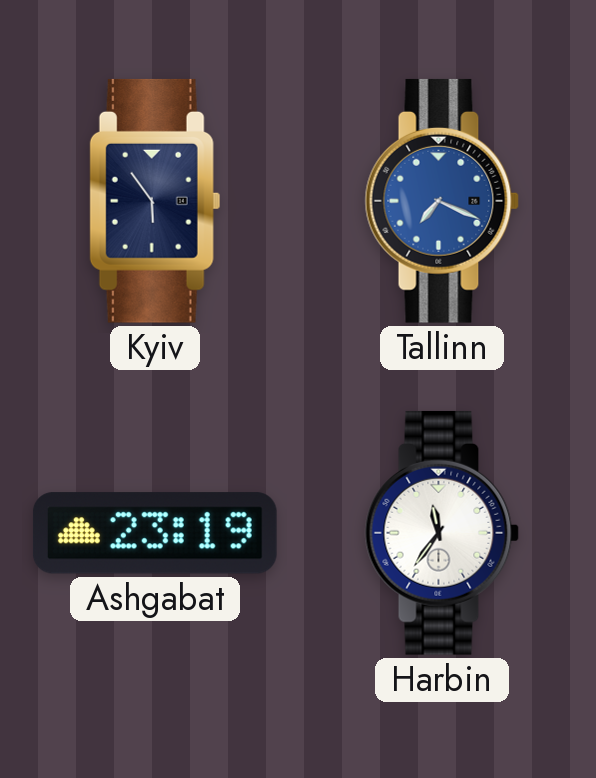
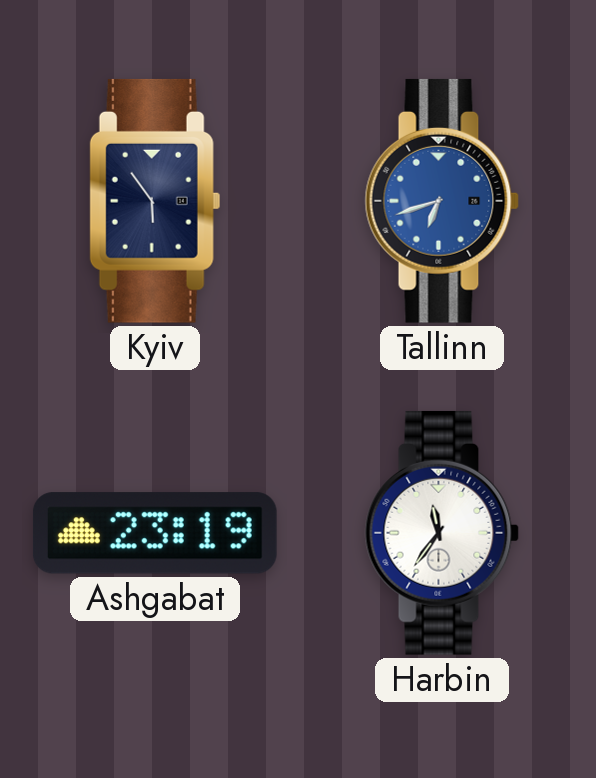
Tallinn: 7:19 -> 6:42
